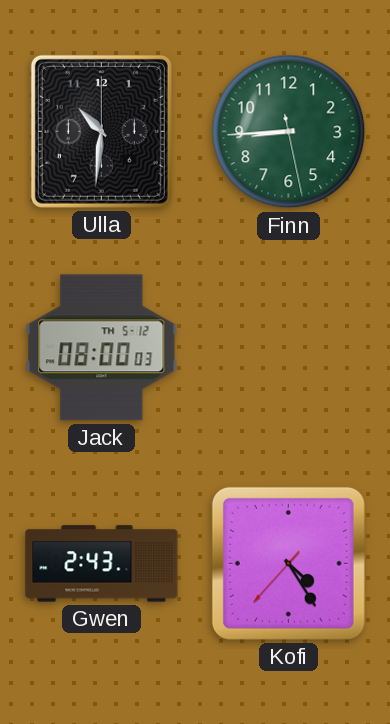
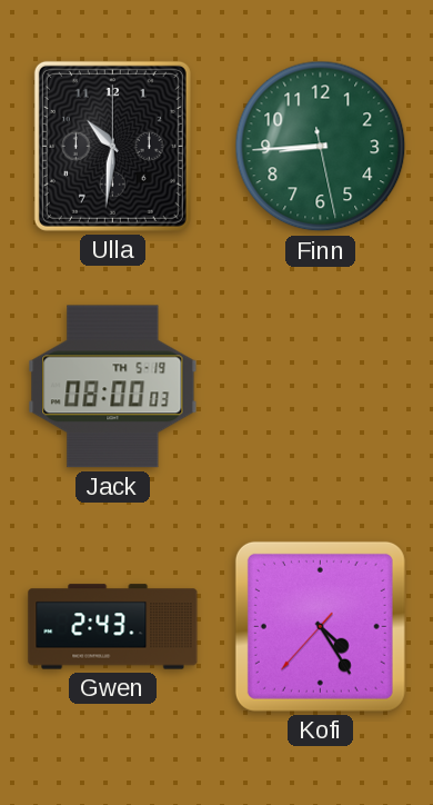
Jack date: TH 5-12 -> TH 5-19
